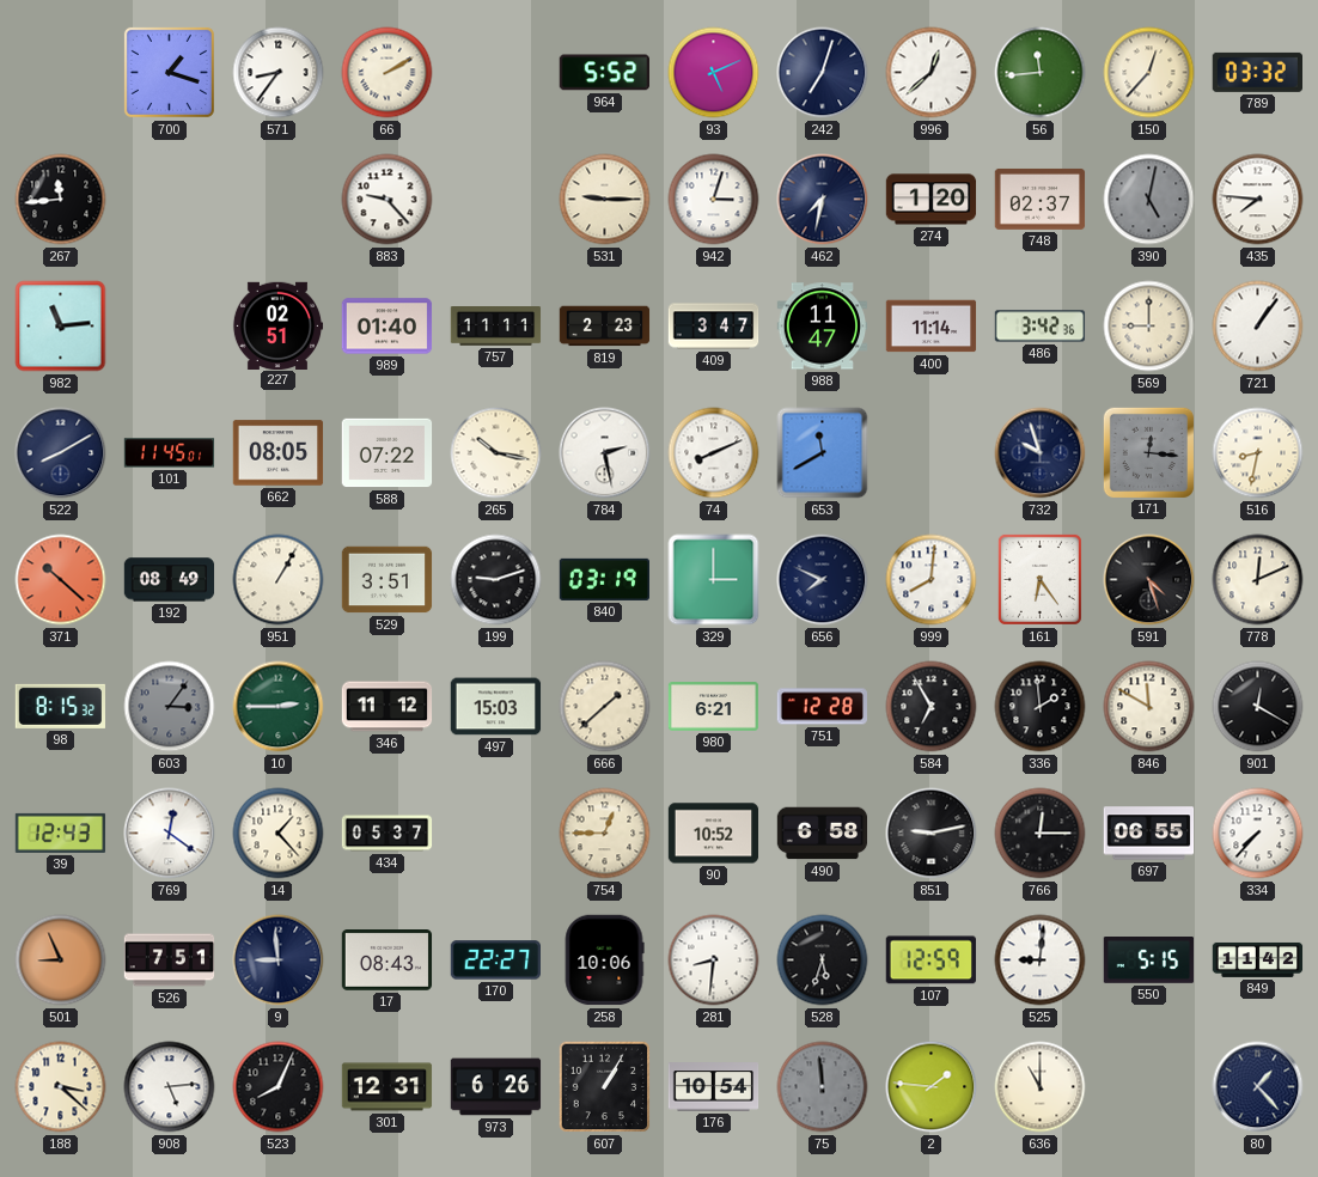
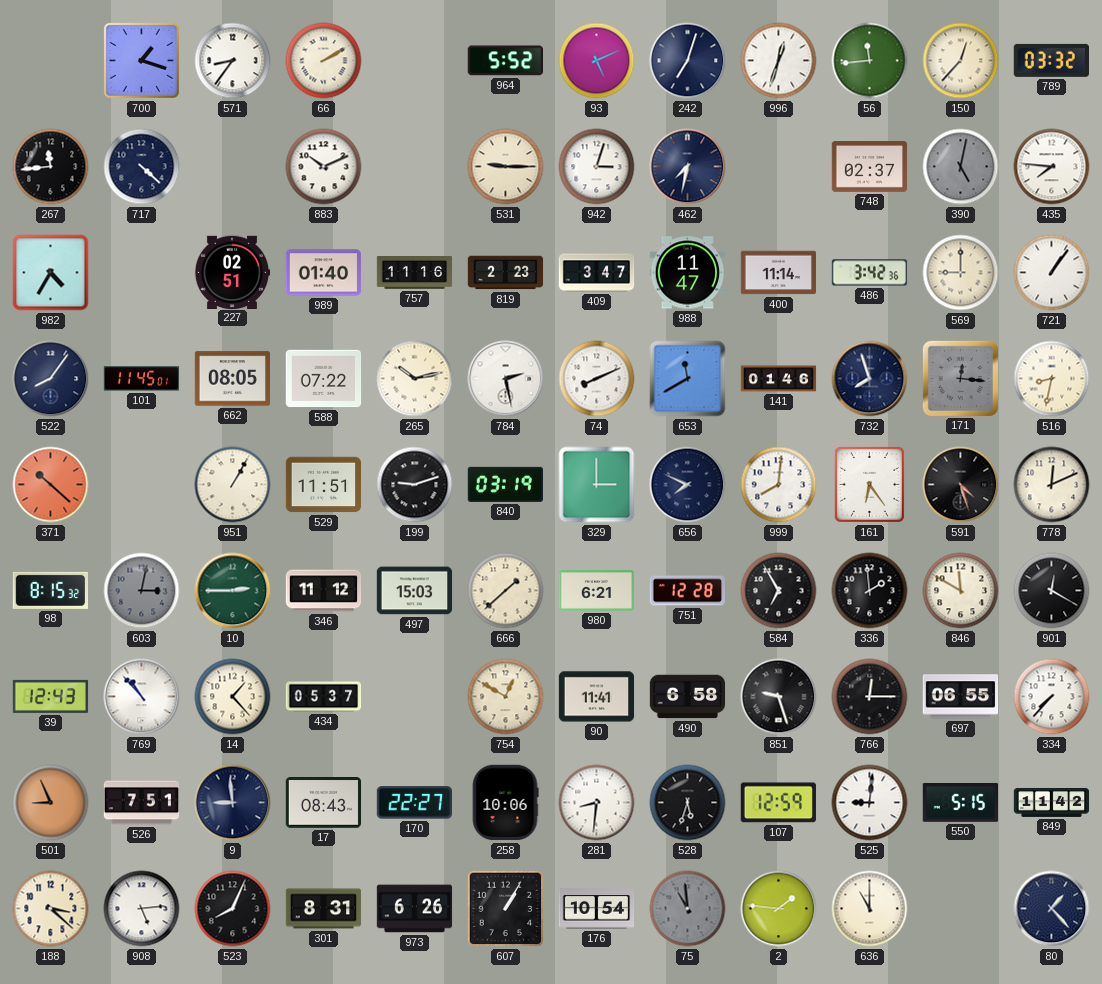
996: 12:38 -> 12:33
717: none -> 4:22
883: 9:23 -> 10:11
274: 1:20 -> none
982: 11:14 -> 4:35
757: 11:11 -> 11:16
522: 8:10 -> 8:06
265: 10:17 -> 10:13
141: none -> 01:46
732: 9:57 -> 7:57
192: 08:49 -> none
529: 3:51 -> 11:51
603: 3:06 -> 3:02
769: 12:21 -> 10:53
754: 12:45 -> 12:50
90: 10:52 -> 11:41
851: 9:13 -> 9:27
301: 12:31 -> 8:31
75: 11:59 -> 10:59
